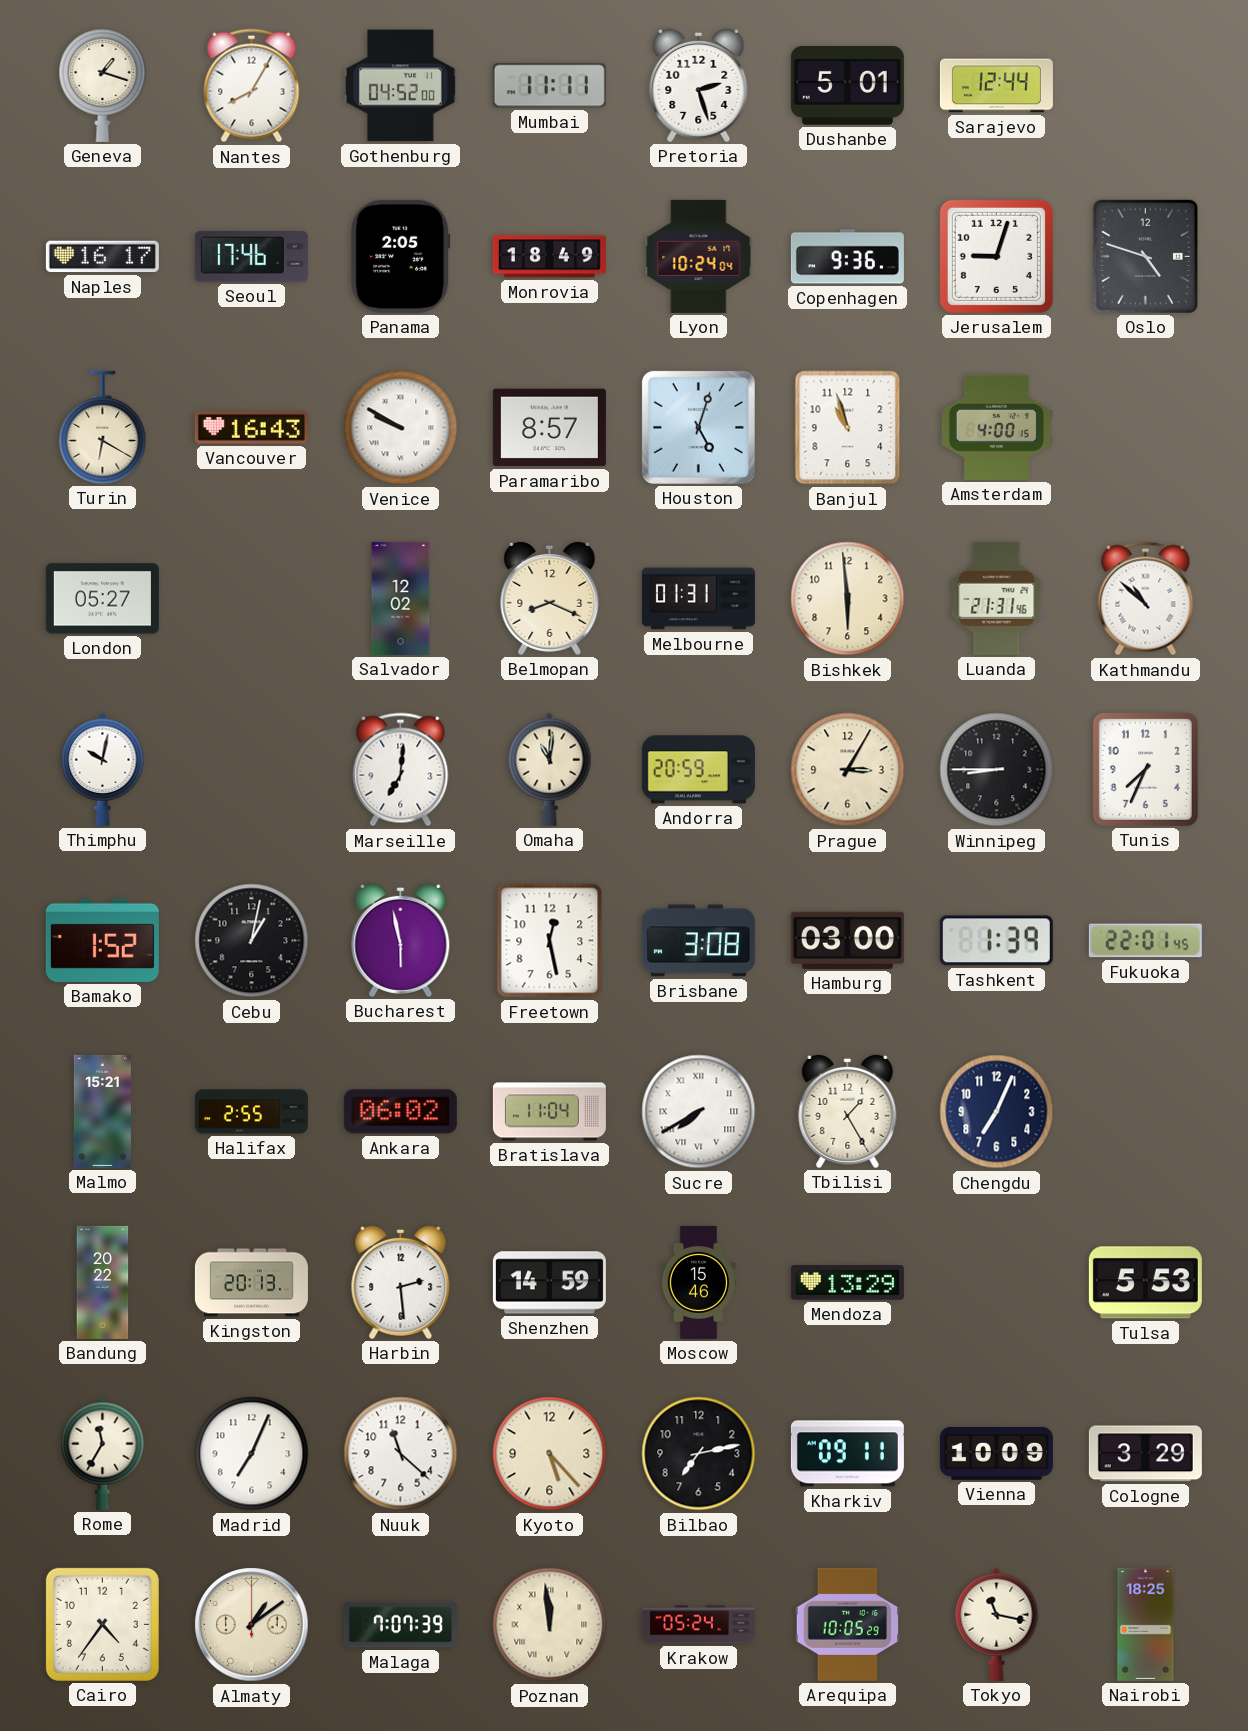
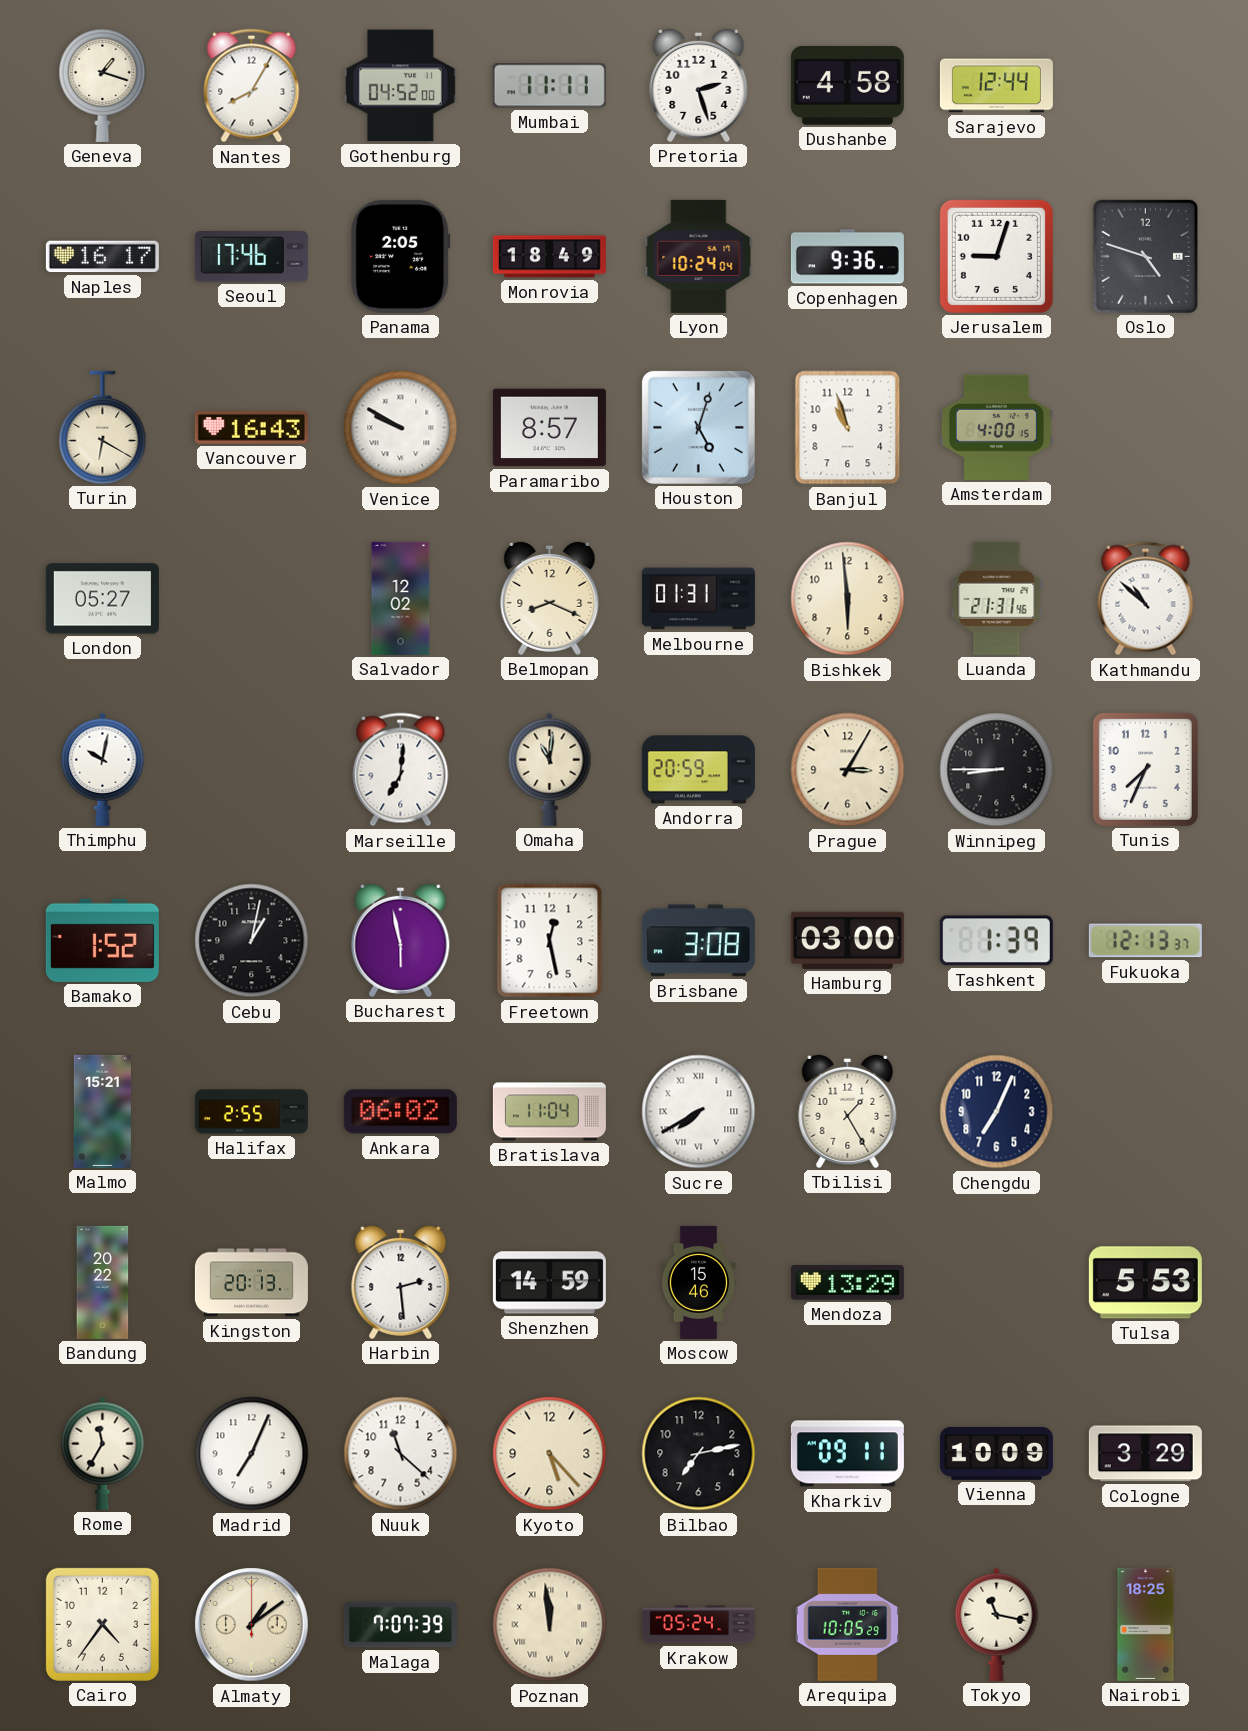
Dushanbe: 5:01 -> 4:58
Fukuoka: 22:01 -> 12:13
